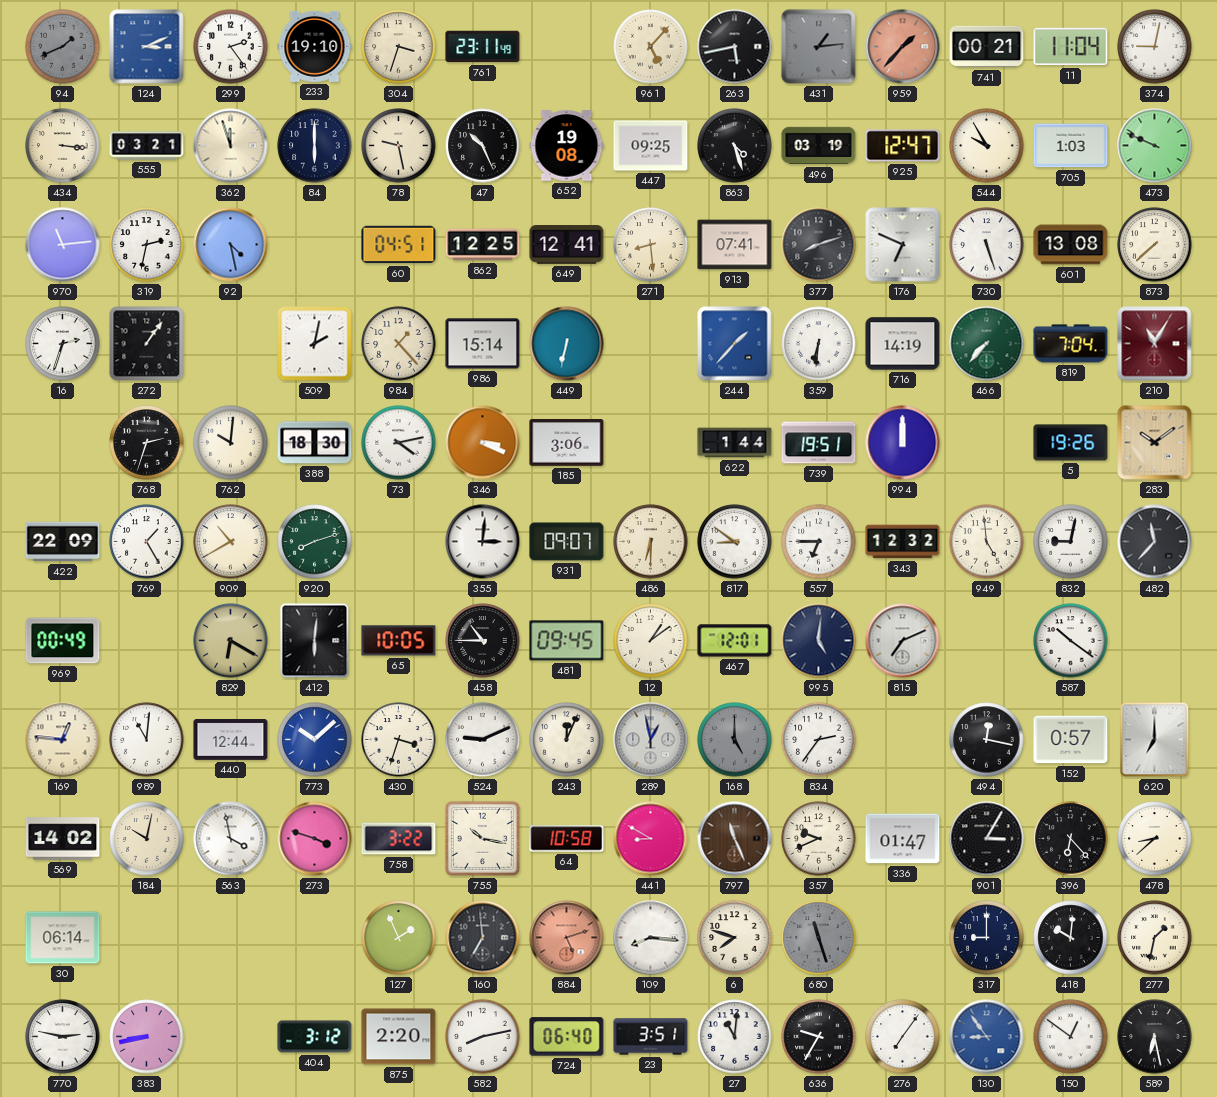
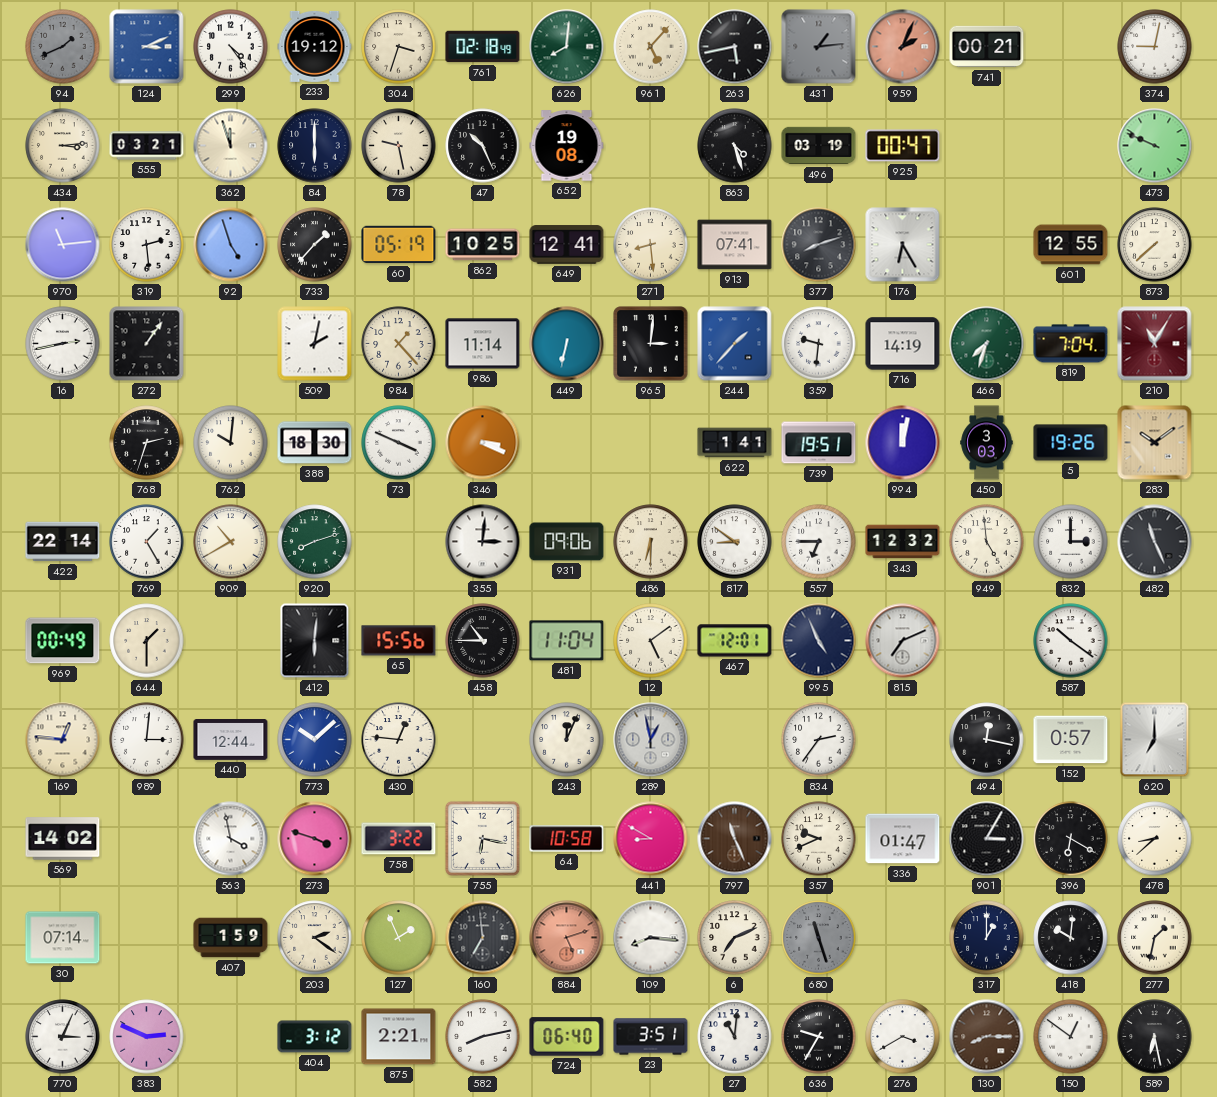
299: 2:24 -> 4:24
233: 19:10 -> 19:12
761: 23:11 -> 02:18
626: none -> 8:01
959: 1:37 -> 2:04
11: 11:04 -> none
434: 3:16 -> 3:14
447: 09:25 -> none
925: 12:47 -> 00:47
544: 9:55 -> none
705: 1:03 -> none
319: 2:32 -> 2:29
92: 4:28 -> 4:57
733: none -> 1:37
60: 04:51 -> 05:19
862: 12:25 -> 10:25
176: 6:49 -> 6:25
730: 5:27 -> none
601: 13:08 -> 12:55
16: 2:33 -> 2:43
986: 15:14 -> 11:14
965: none -> 3:01
359: 6:31 -> 9:31
466: 7:37 -> 7:33
73: 4:13 -> 3:49
185: 3:06 -> none
622: 1:44 -> 1:41
994: 12:00 -> 12:02
450: none -> 3:03
422: 22:09 -> 22:14
931: 09:07 -> 09:06
832: 9:02 -> 3:00
482: 11:37 -> 11:26
644: none -> 1:30
829: 6:20 -> none
65: 10:05 -> 15:56
481: 09:45 -> 11:04
12: 1:09 -> 5:09
995: 5:01 -> 4:56
989: 11:01 -> 3:01
430: 3:33 -> 12:46
524: 9:11 -> none
168: 5:00 -> none
184: 10:02 -> none
755: 10:17 -> 6:17
396: 6:23 -> 6:20
30: 06:14 -> 07:14
407: none -> 1:59
203: none -> 2:21
6: 7:48 -> 7:11
317: 9:00 -> 1:00
770: 2:47 -> 3:04
383: 8:43 -> 2:49
875: 2:20 -> 2:21
276: 7:06 -> 3:40
130: 8:54 -> 8:15
130 dial: blue -> brown
